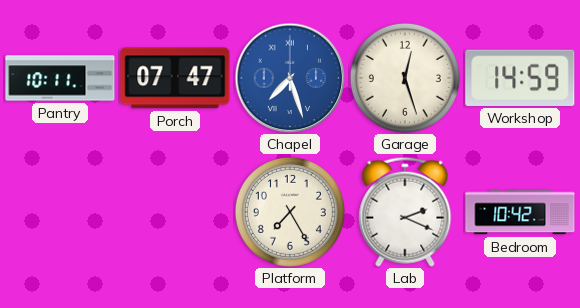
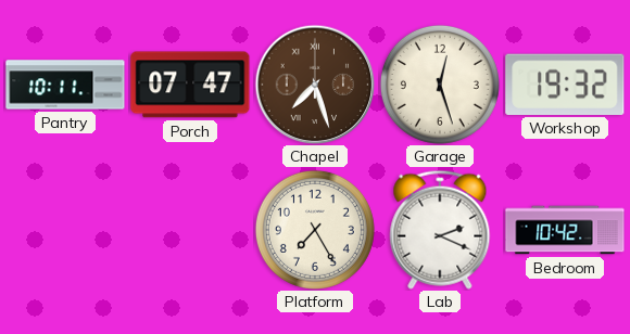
Chapel dial: blue -> brown
Workshop: 14:59 -> 19:32
